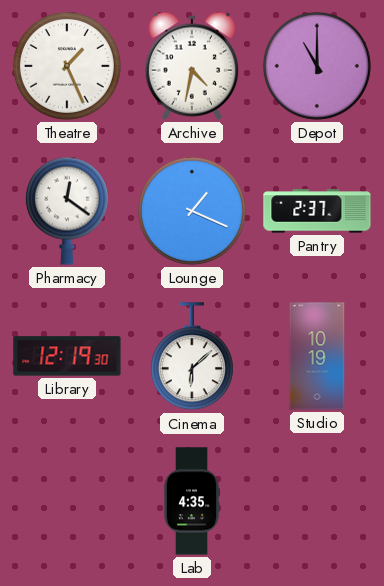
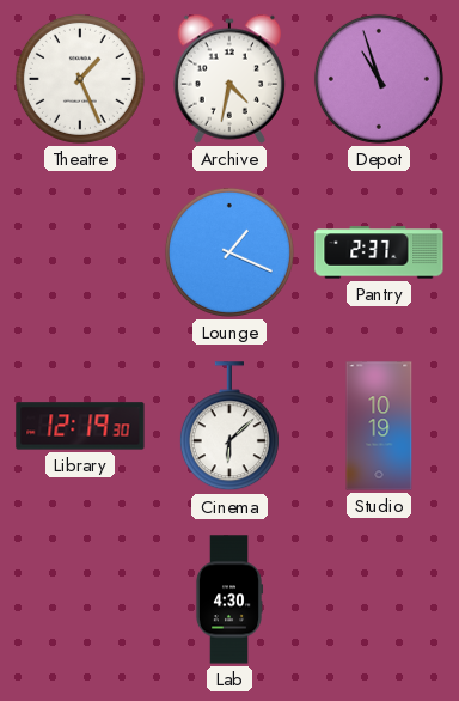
Depot: 11:00 -> 10:57
Pharmacy: 12:21 -> none
Lab: 4:35 -> 4:30
